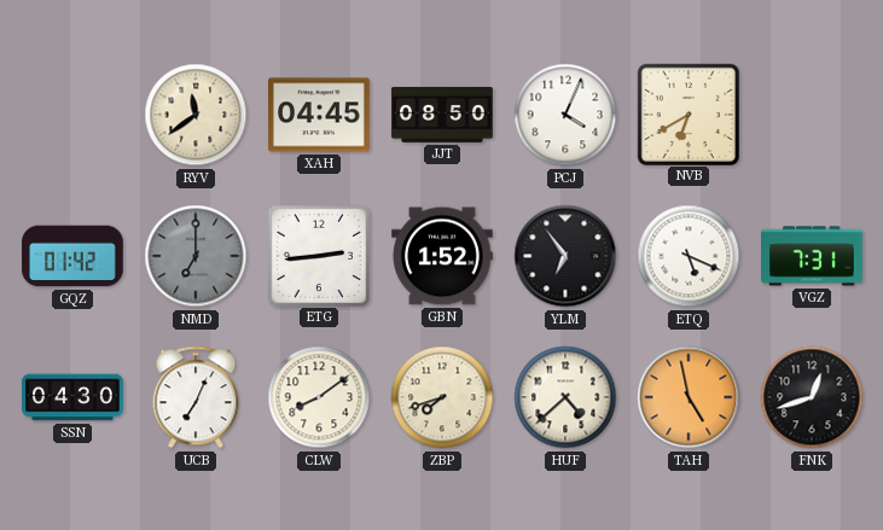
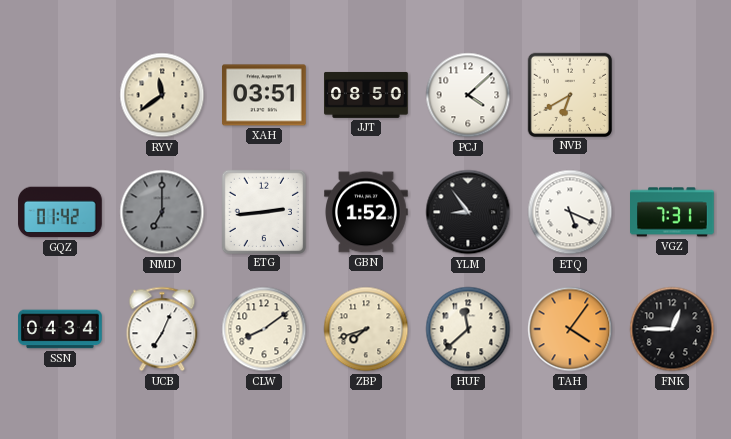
XAH: 04:45 -> 03:51
PCJ: 4:04 -> 4:08
YLM: 6:54 -> 8:54
SSN: 04:30 -> 04:34
HUF: 4:38 -> 11:38
TAH: 4:58 -> 4:06
FNK: 12:42 -> 12:45
